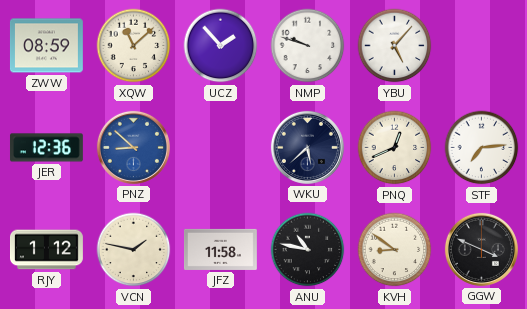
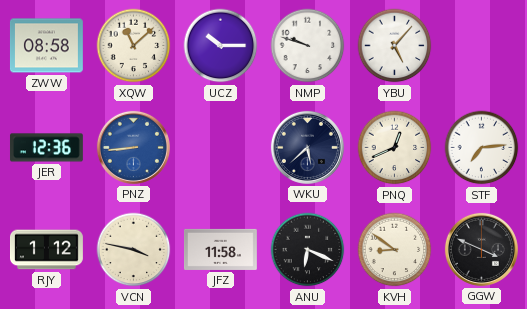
ZWW: 08:59 -> 08:58
UCZ: 1:53 -> 10:15
PNZ: 8:52 -> 8:44
VCN: 1:47 -> 3:47
ANU: 10:47 -> 6:19
